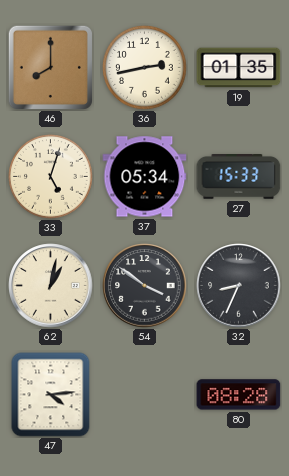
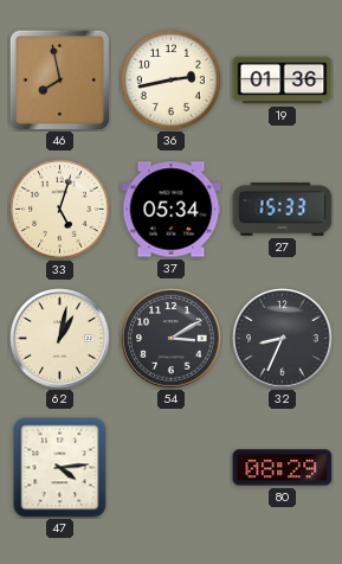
46: 8:00 -> 7:58
19: 01:35 -> 01:36
54: 3:51 -> 3:10
80: 08:28 -> 08:29
